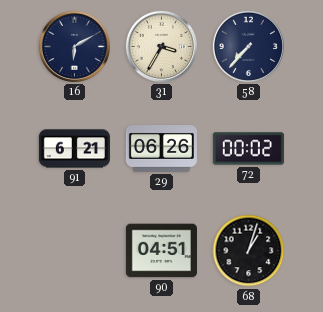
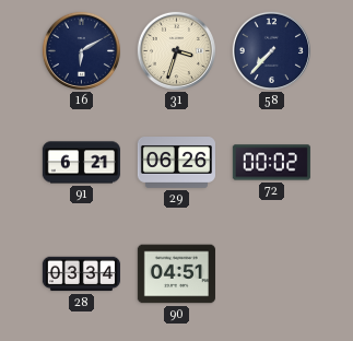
31: 3:35 -> 3:33
28: none -> 03:34
68: 1:03 -> none
